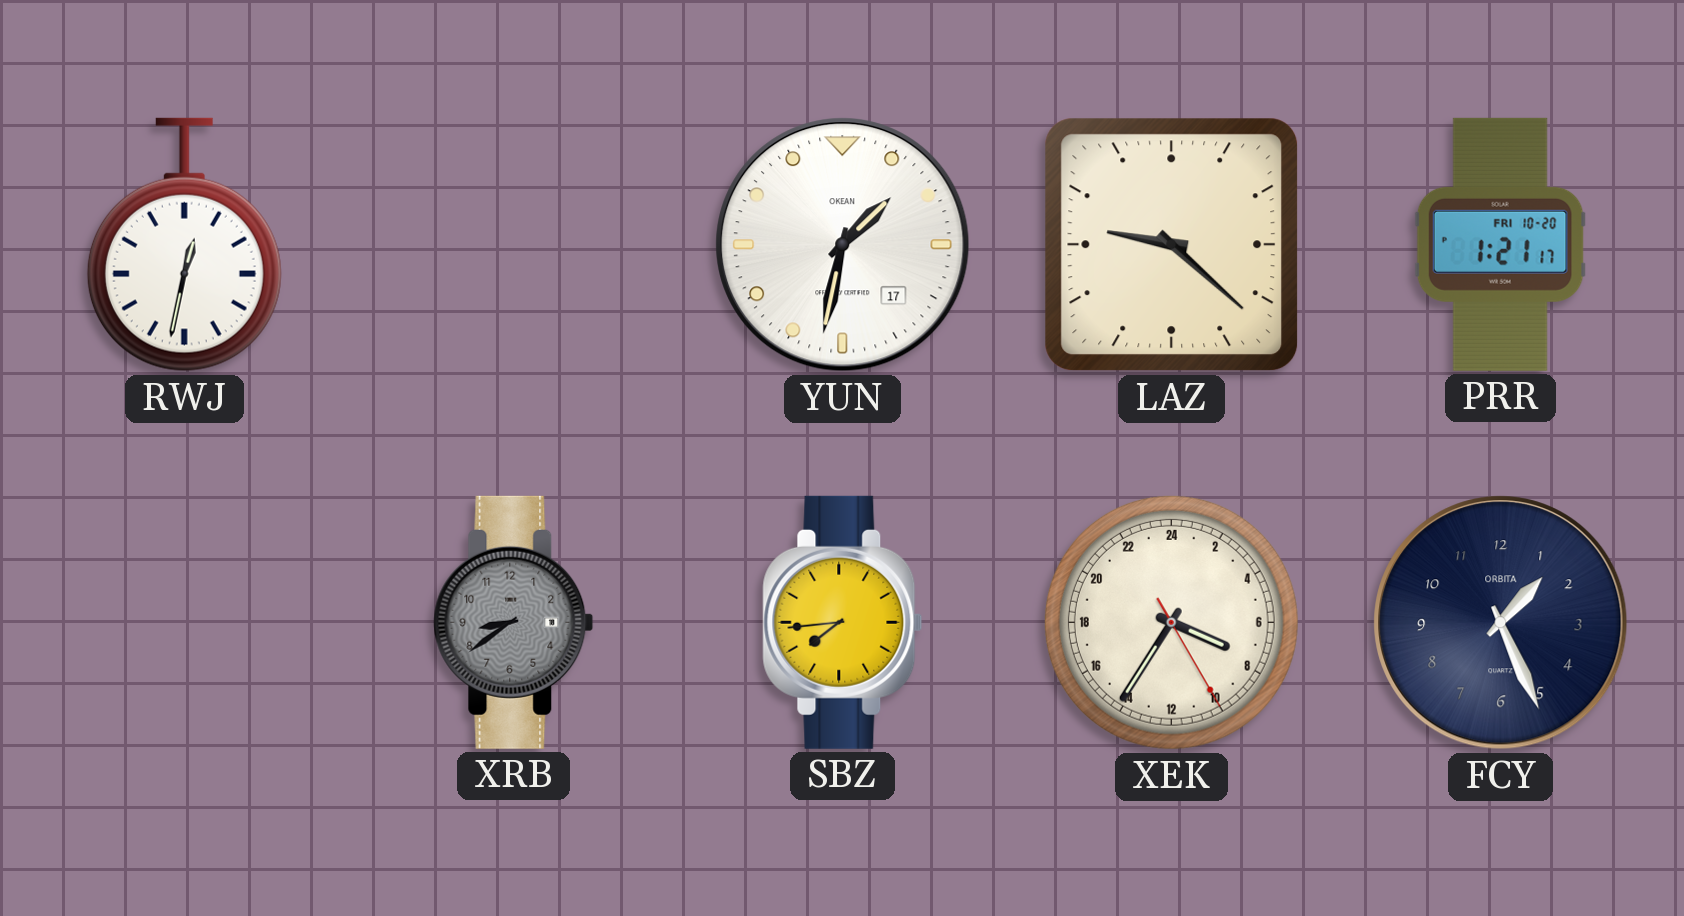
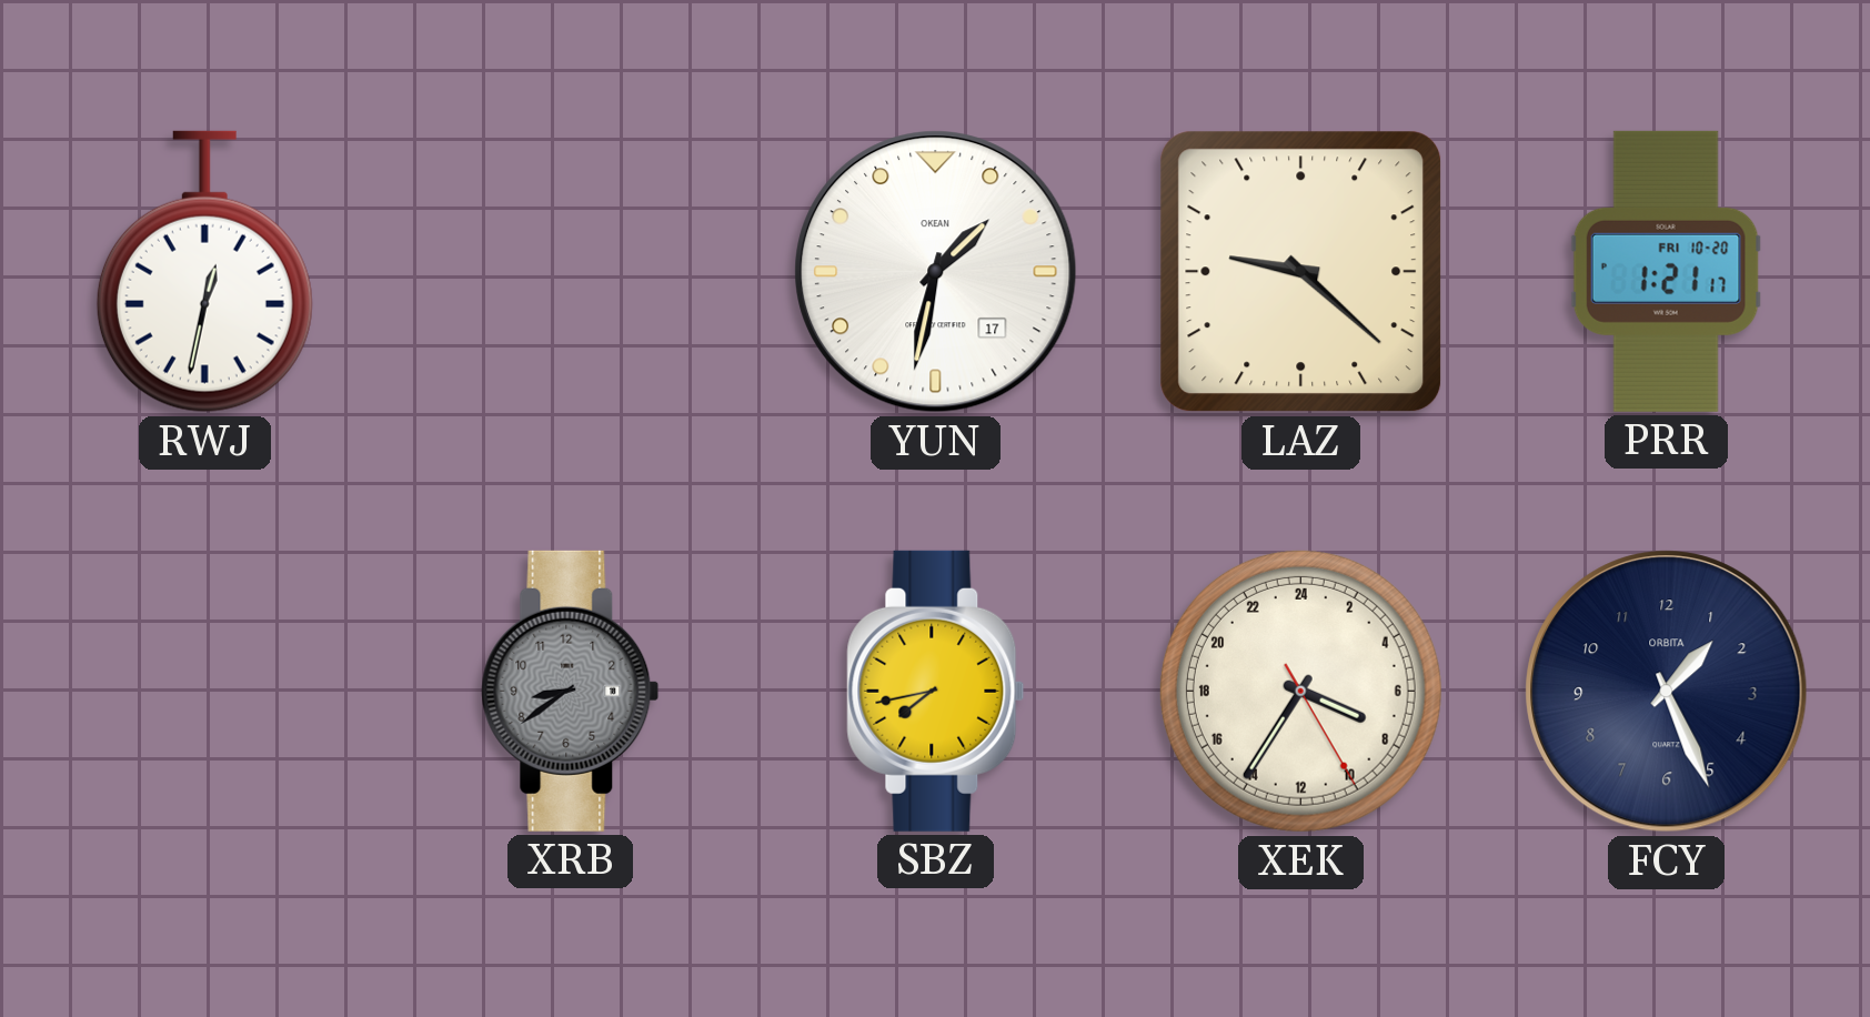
SBZ: 7:44 -> 7:43
